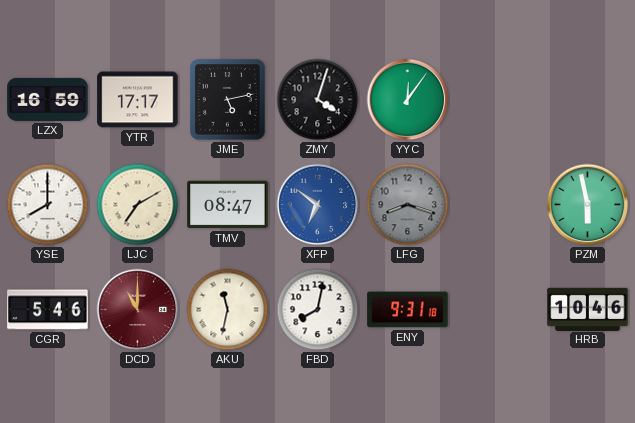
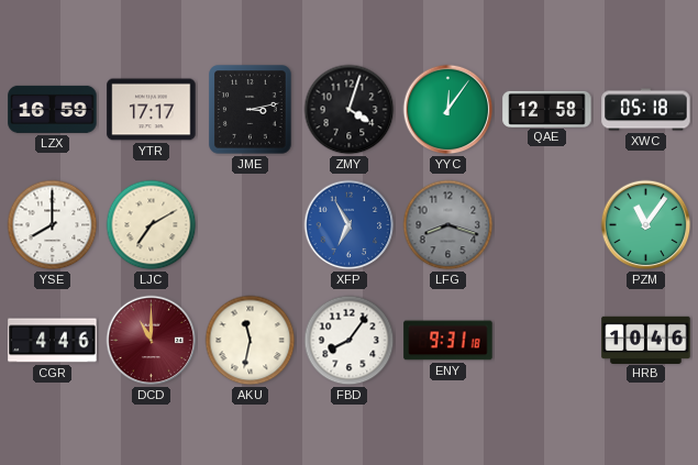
JME: 5:13 -> 3:13
QAE: none -> 12:58
XWC: none -> 05:18
TMV: 08:47 -> none
XFP: 6:51 -> 6:55
PZM: 5:58 -> 11:06
CGR: 5:46 -> 4:46
FBD: 8:02 -> 8:06
